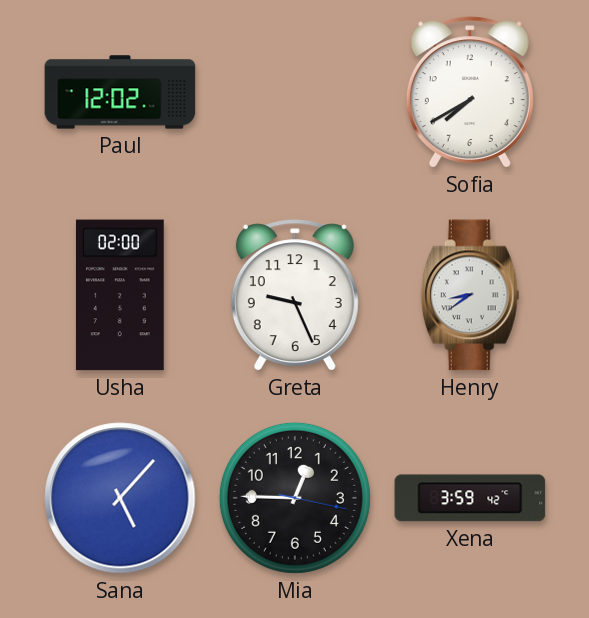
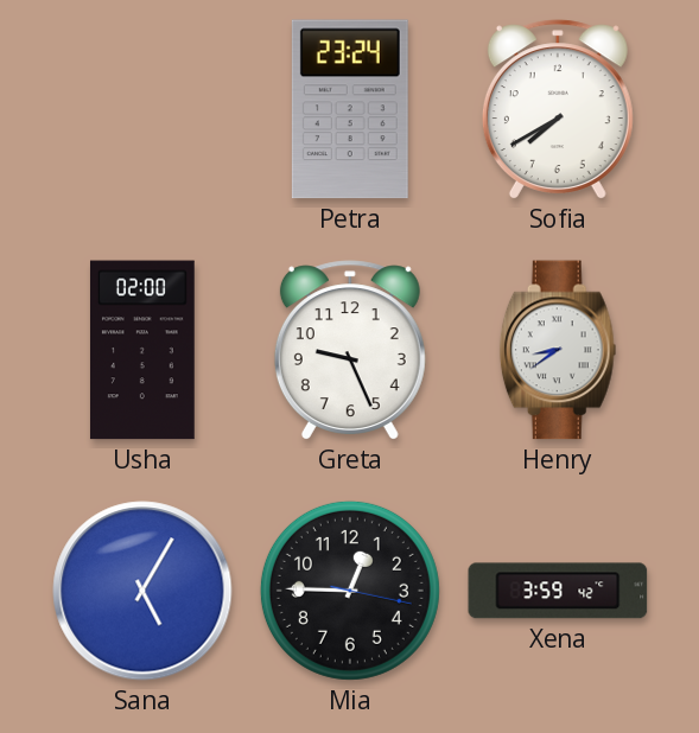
Paul: 12:02 -> none
Petra: none -> 23:24
Sana: 5:07 -> 5:05
